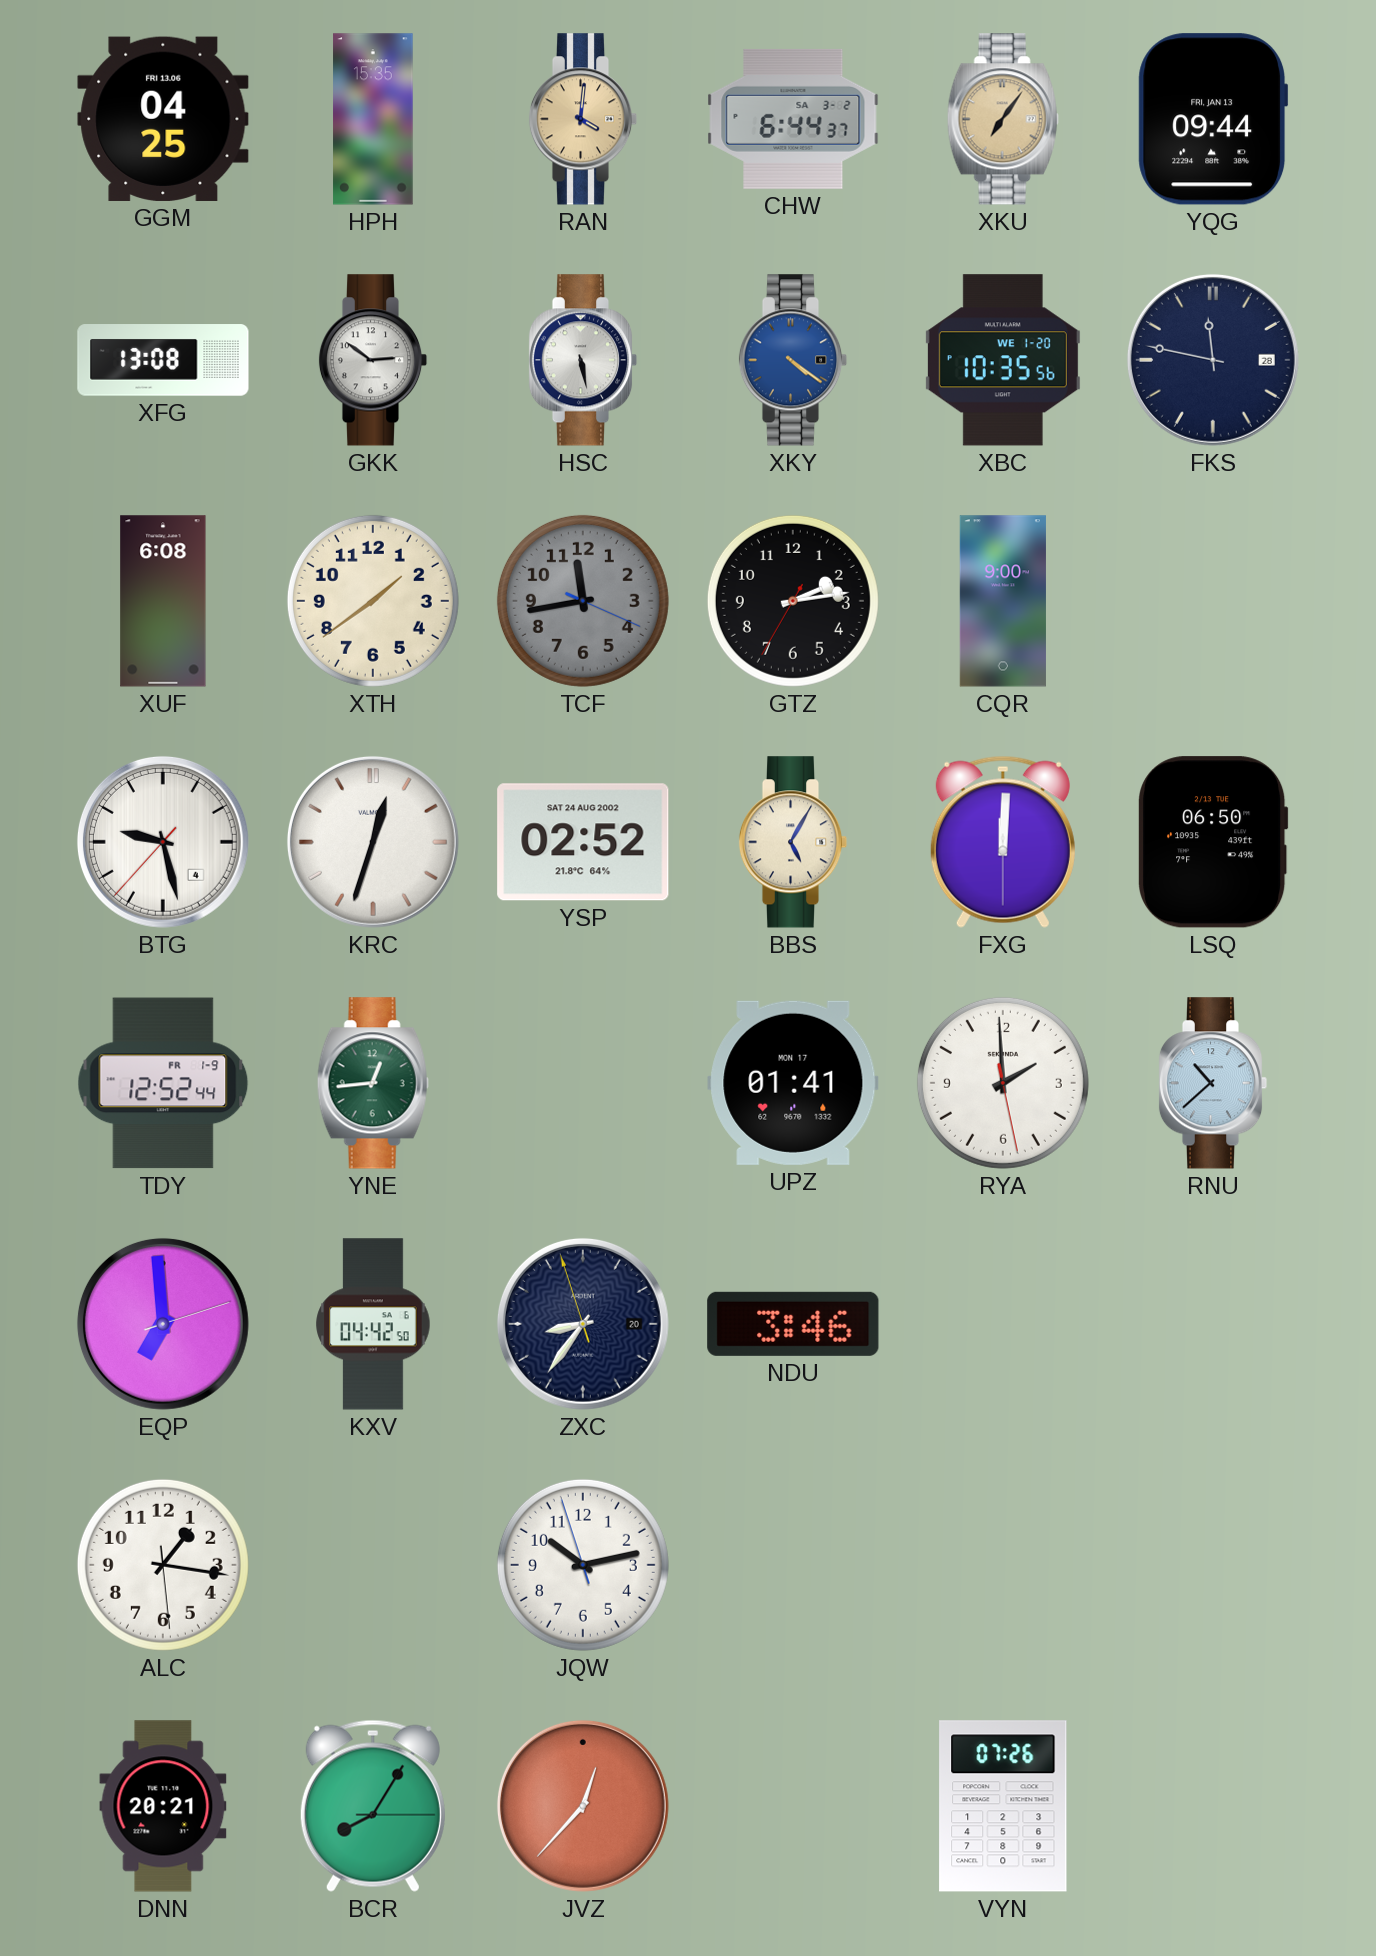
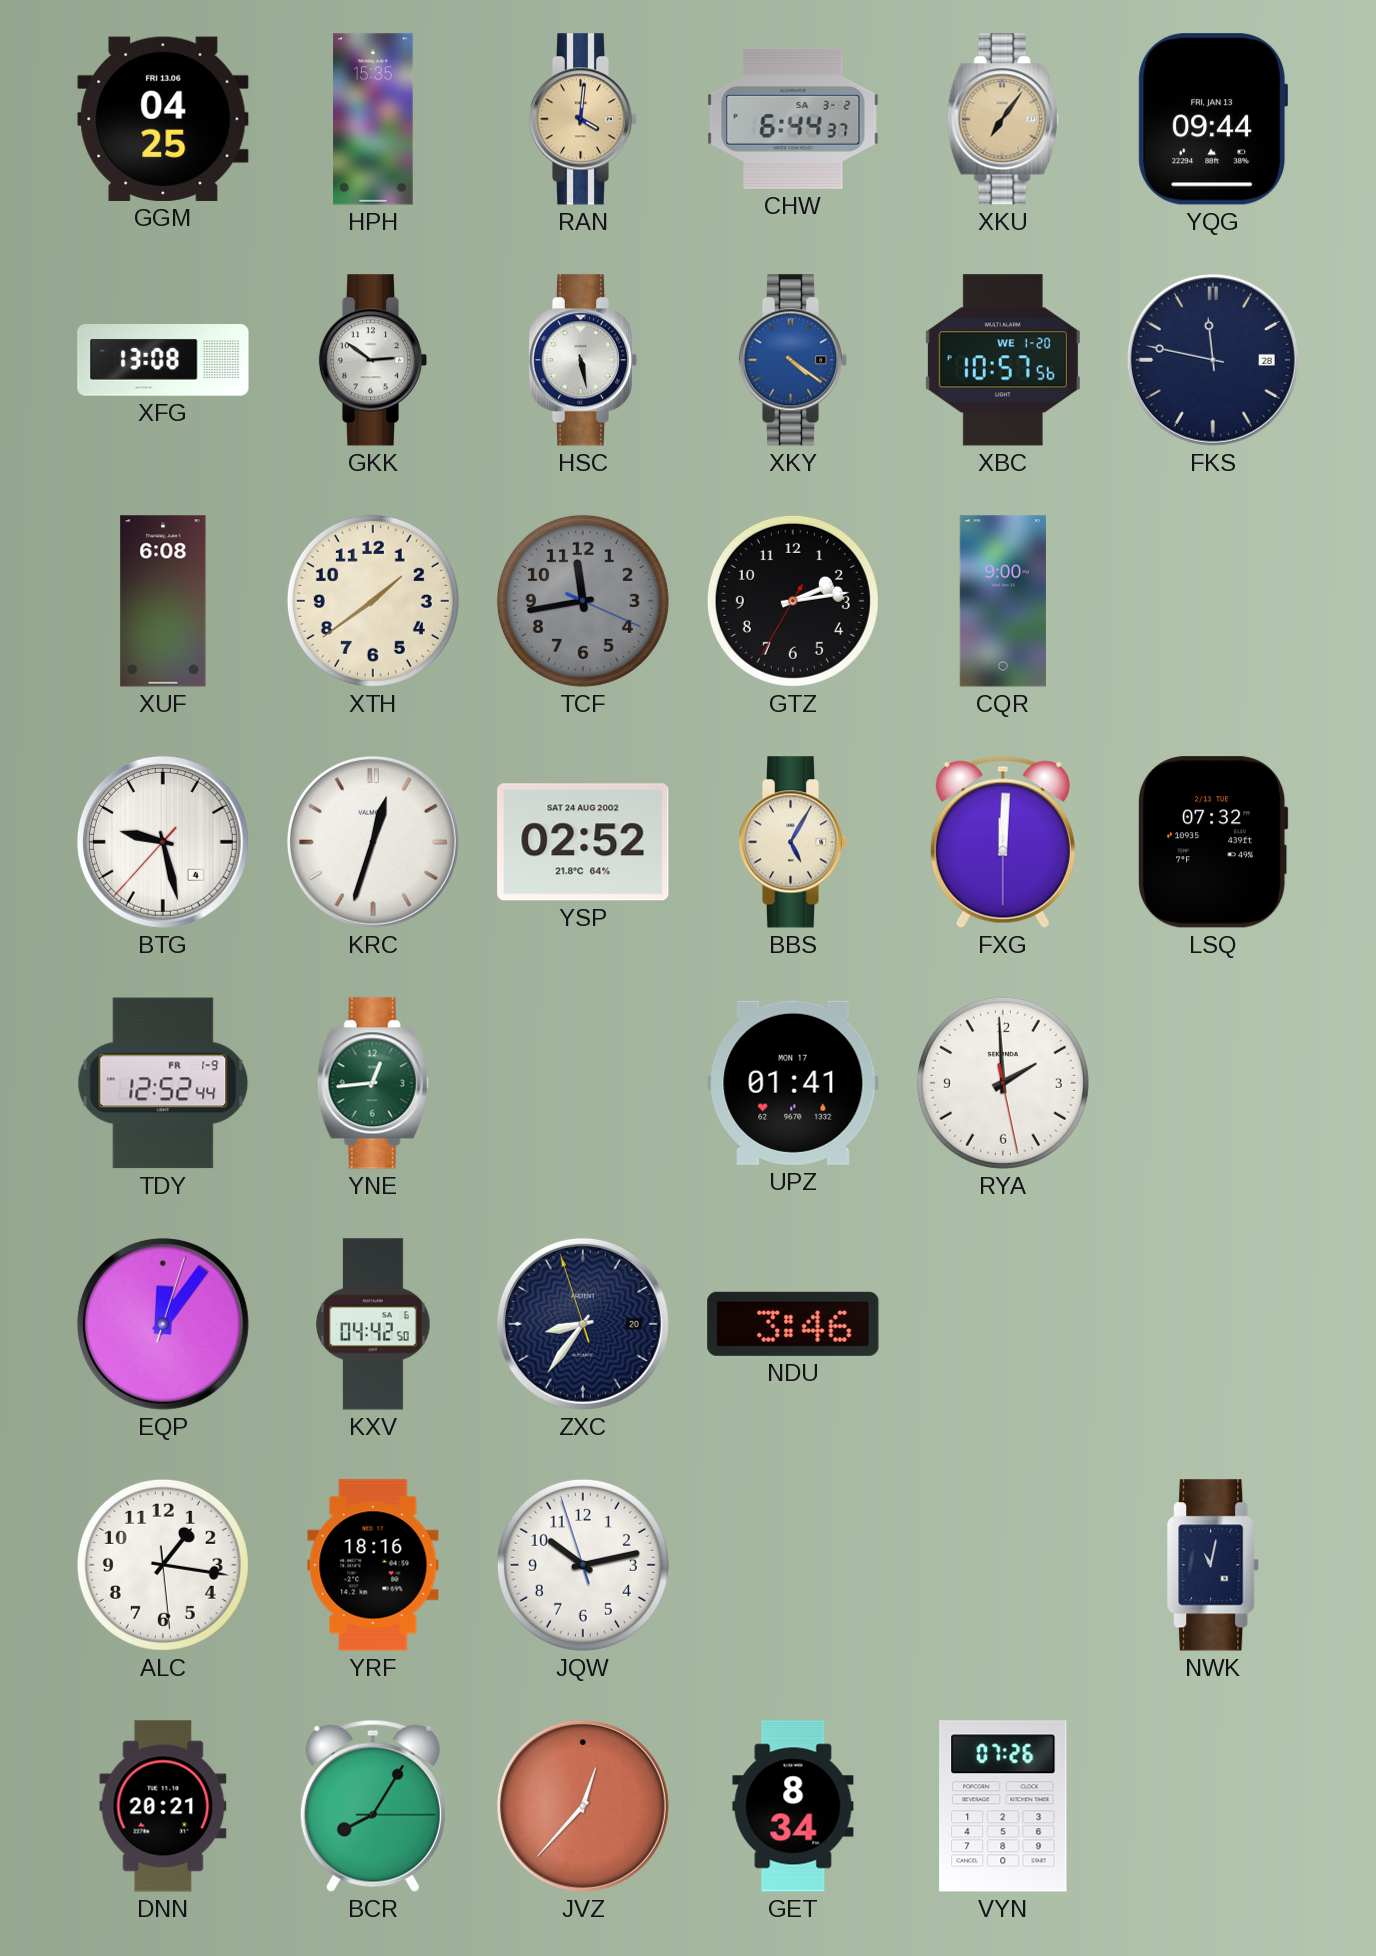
XBC: 10:35 -> 10:57
LSQ: 06:50 -> 07:32
RNU: 10:38 -> none
EQP: 6:59 -> 12:06
YRF: none -> 18:16
NWK: none -> 11:02
GET: none -> 8:34
